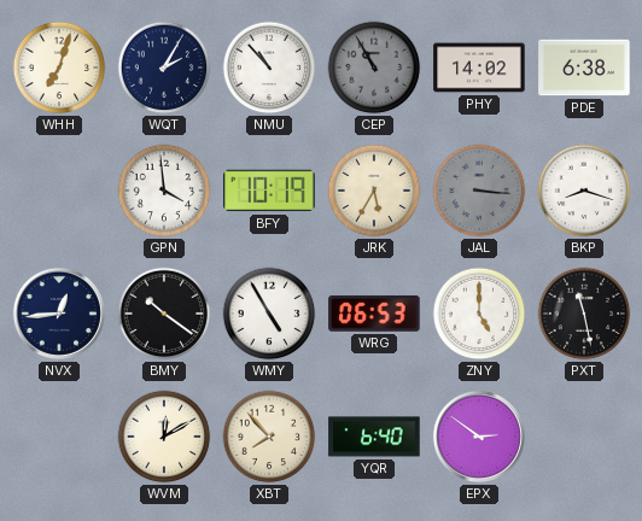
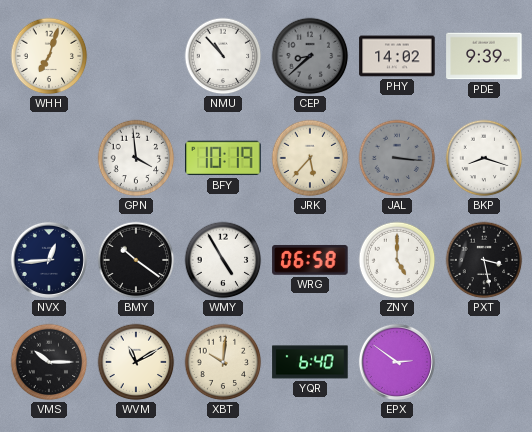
WQT: 2:05 -> none
CEP: 10:55 -> 8:38
PDE: 6:38 -> 9:39
JRK: 5:35 -> 5:37
WRG: 06:53 -> 06:58
PXT: 11:28 -> 3:28
VMS: none -> 10:15
WVM: 12:10 -> 11:10
XBT: 7:53 -> 10:01
